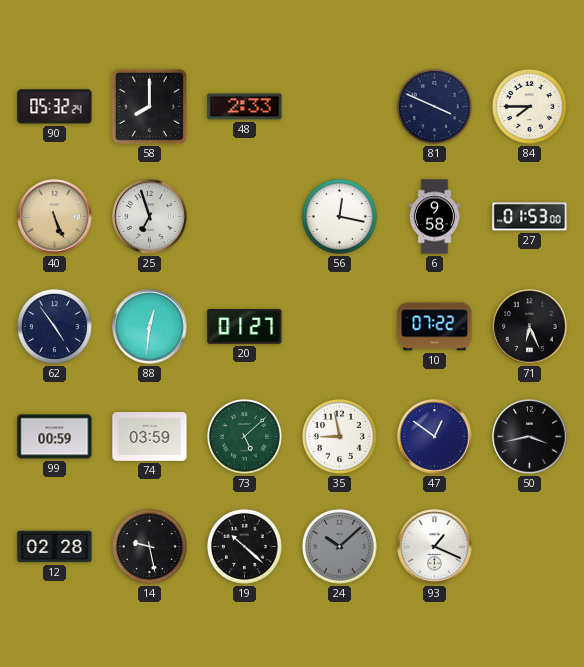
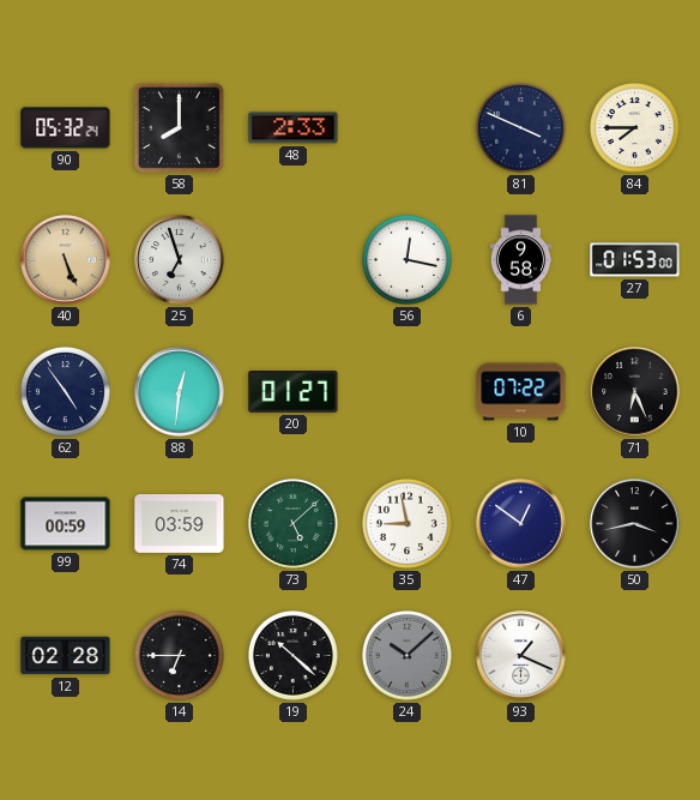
14: 9:28 -> 6:45
